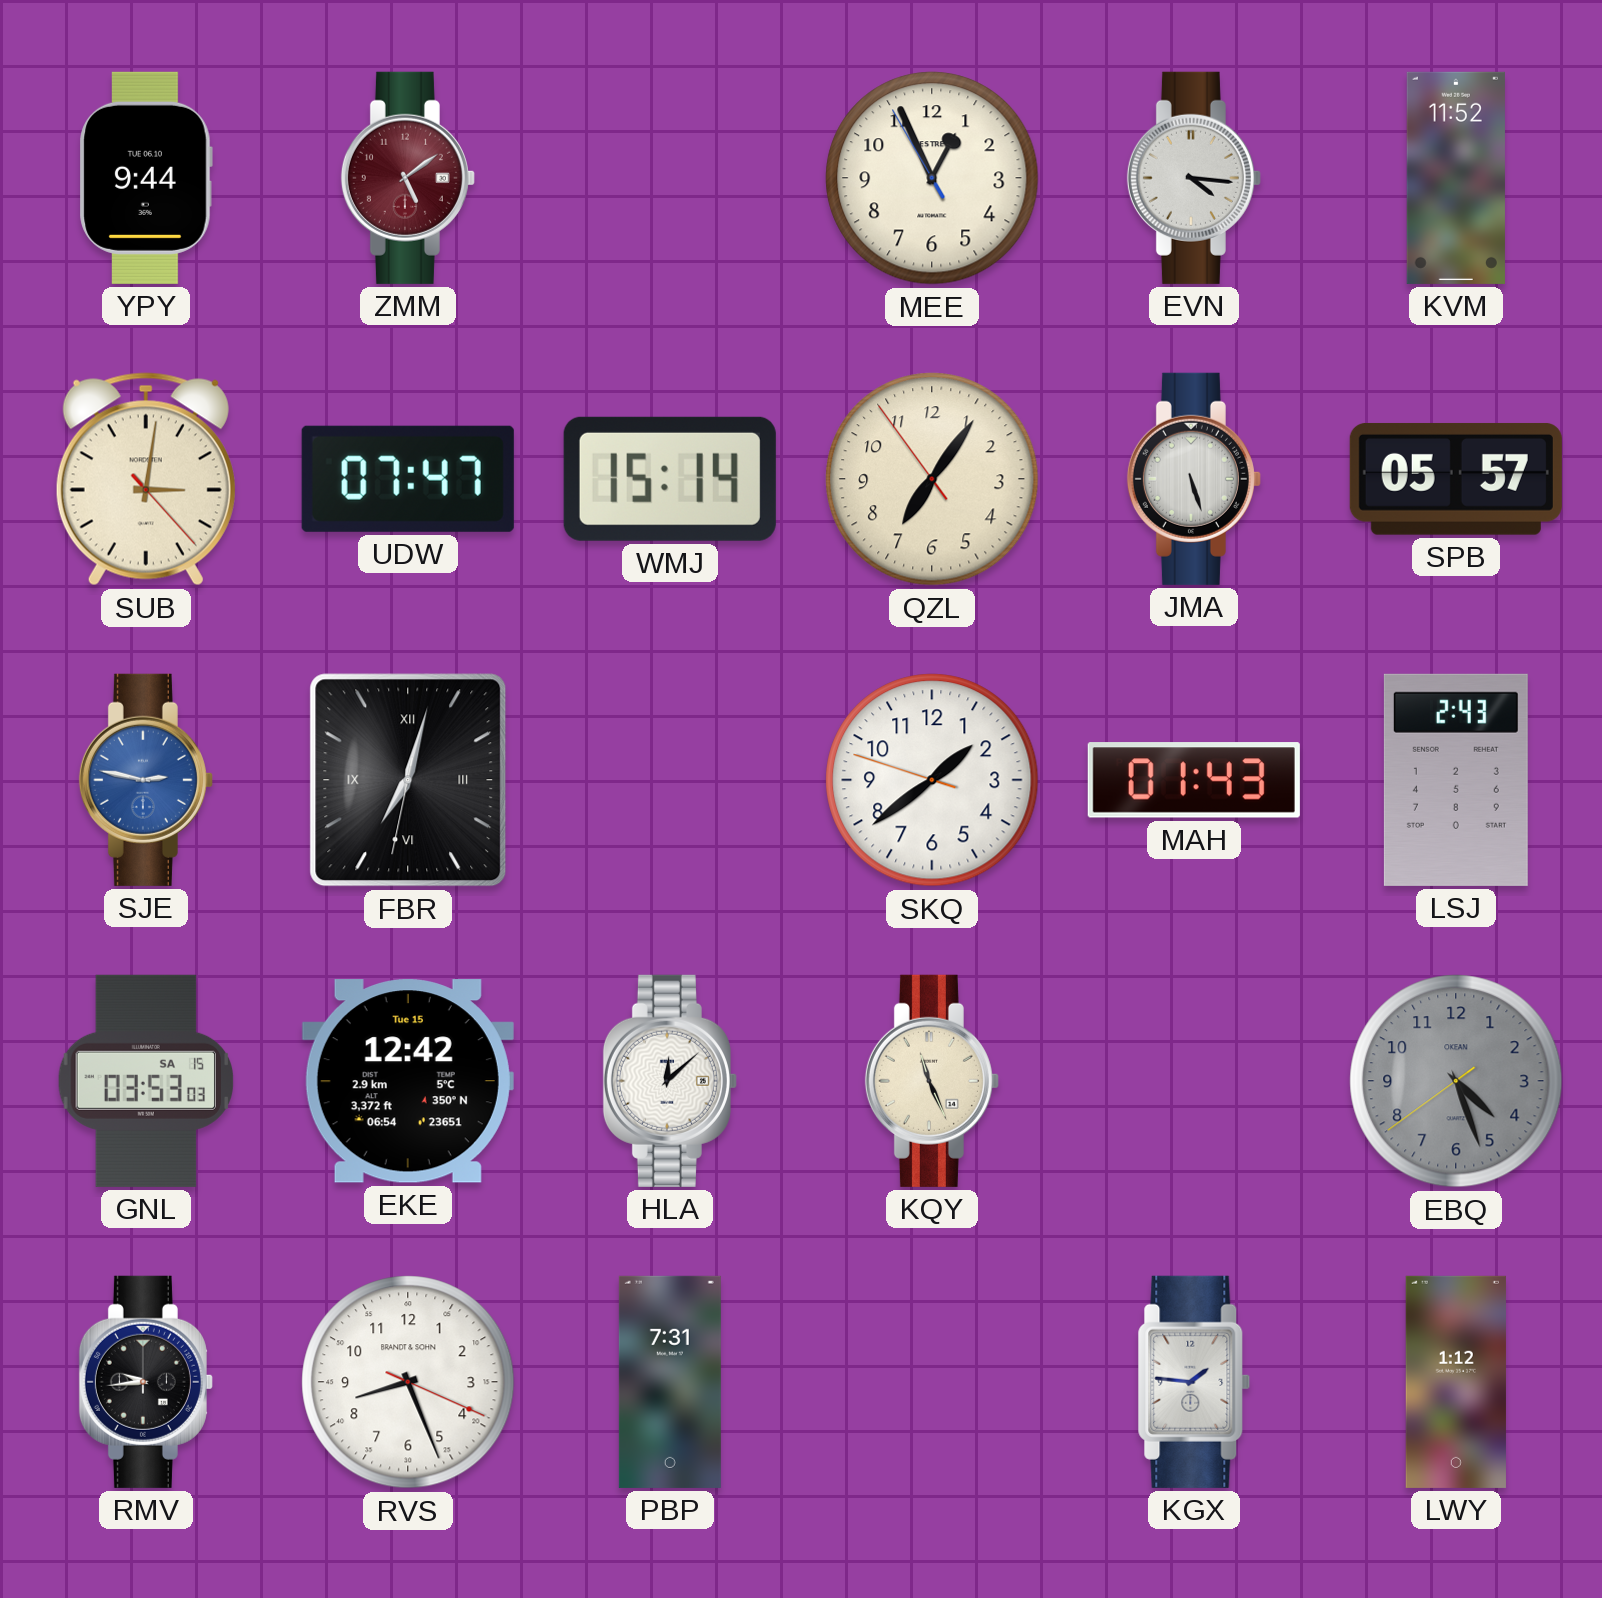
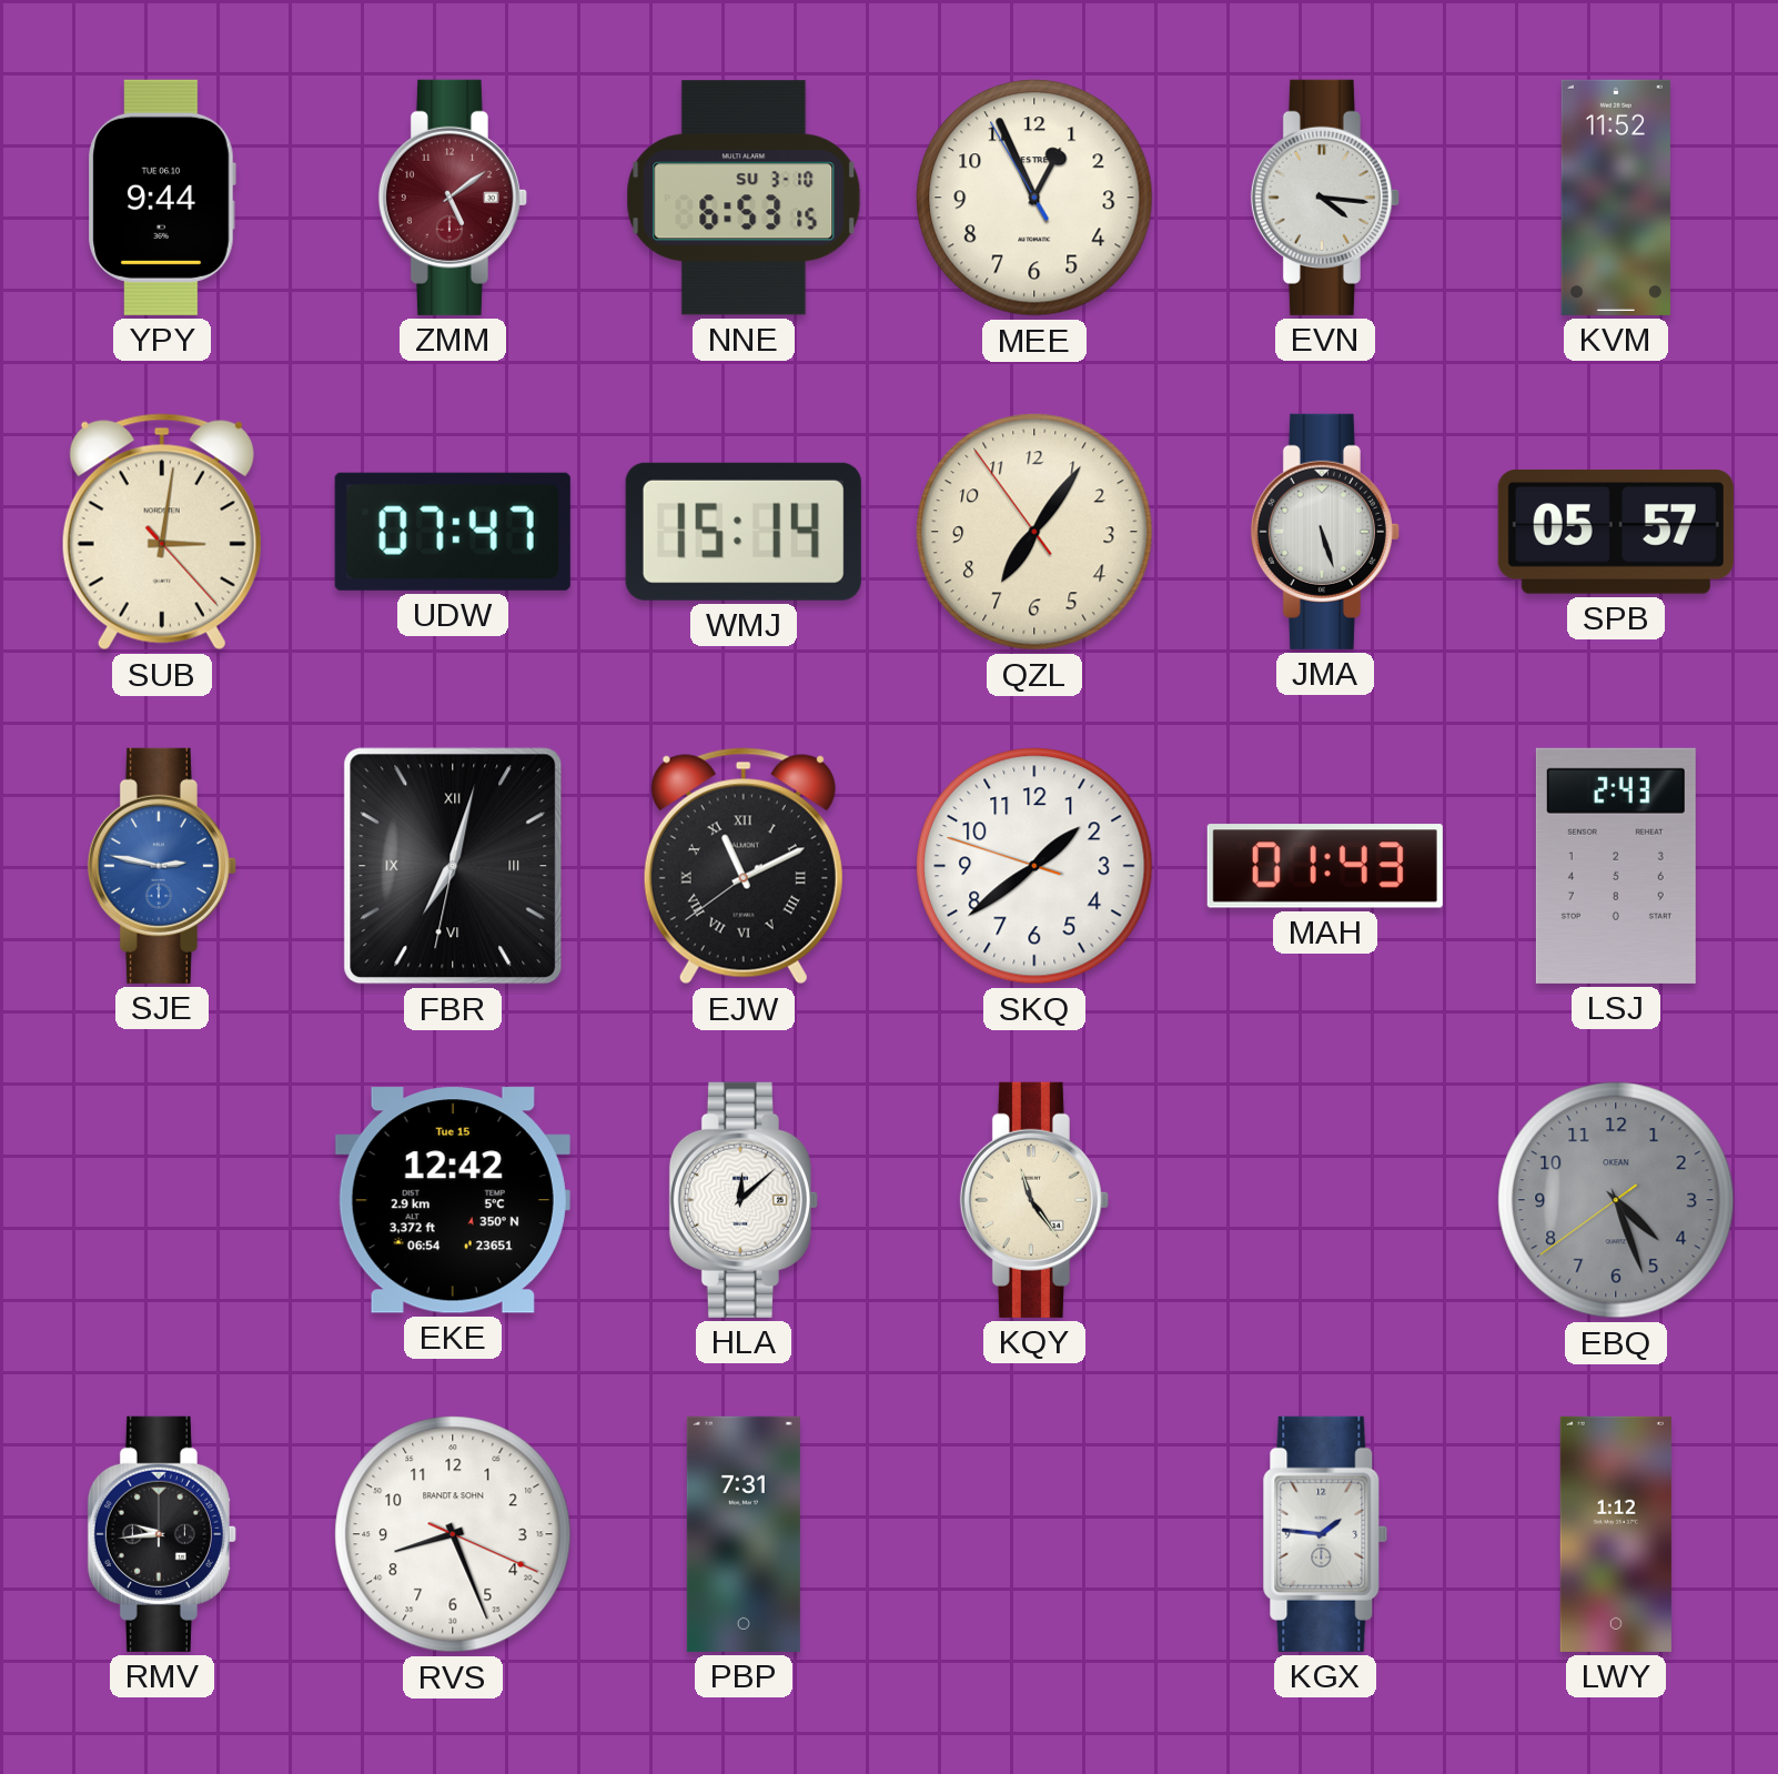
NNE: none -> 6:53
EJW: none -> 11:10
GNL: 03:53 -> none
KQY: 11:26 -> 11:24
